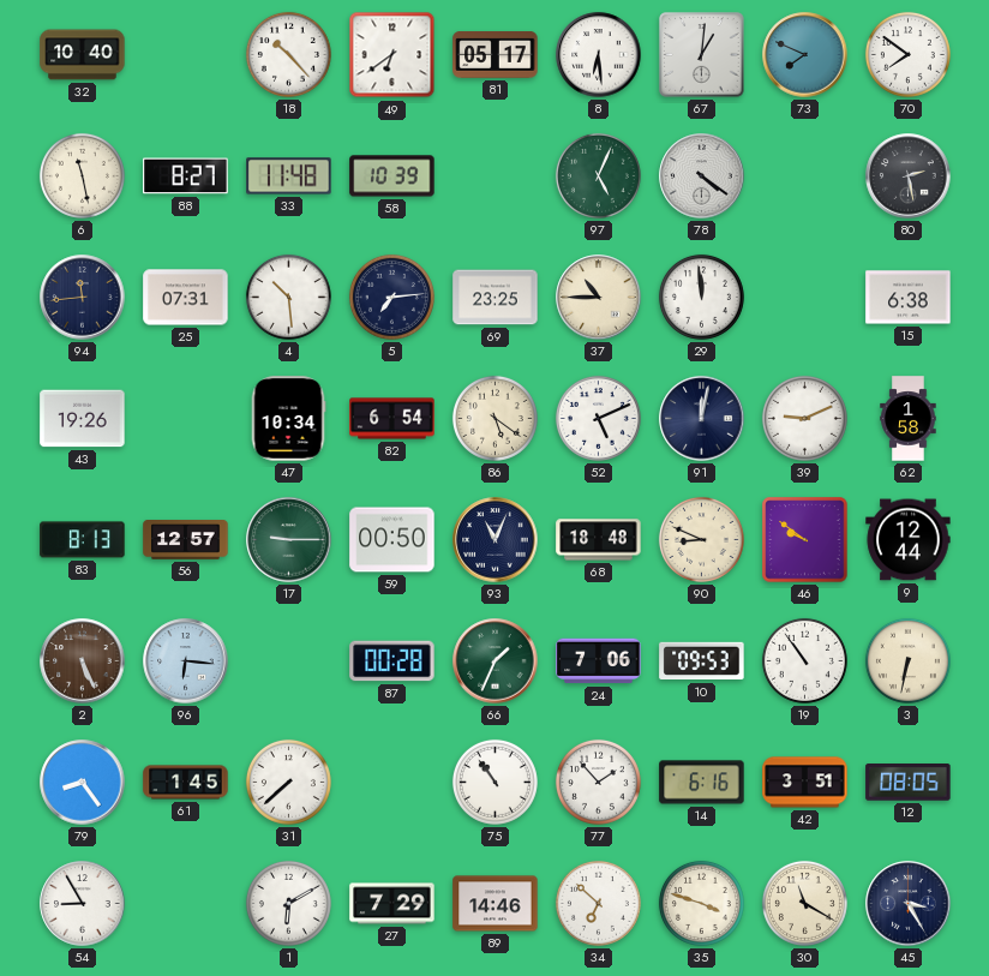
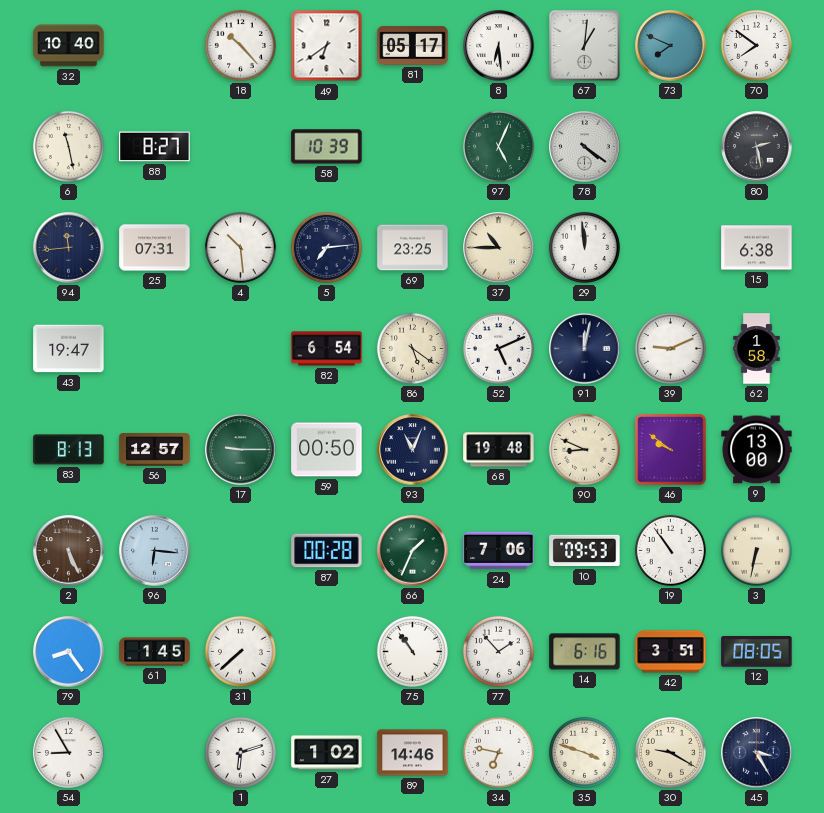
33: 11:48 -> none
43: 19:26 -> 19:47
47: 10:34 -> none
68: 18:48 -> 19:48
9: 12:44 -> 13:00
1: 6:10 -> 6:12
27: 7:29 -> 1:02
34: 6:52 -> 6:47
30: 11:20 -> 9:20
